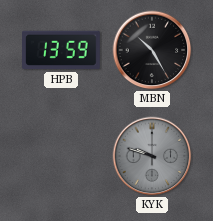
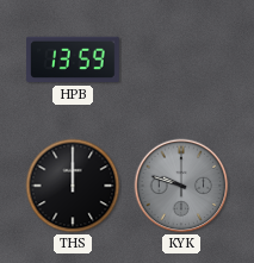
MBN: 10:25 -> none
THS: none -> 12:00
